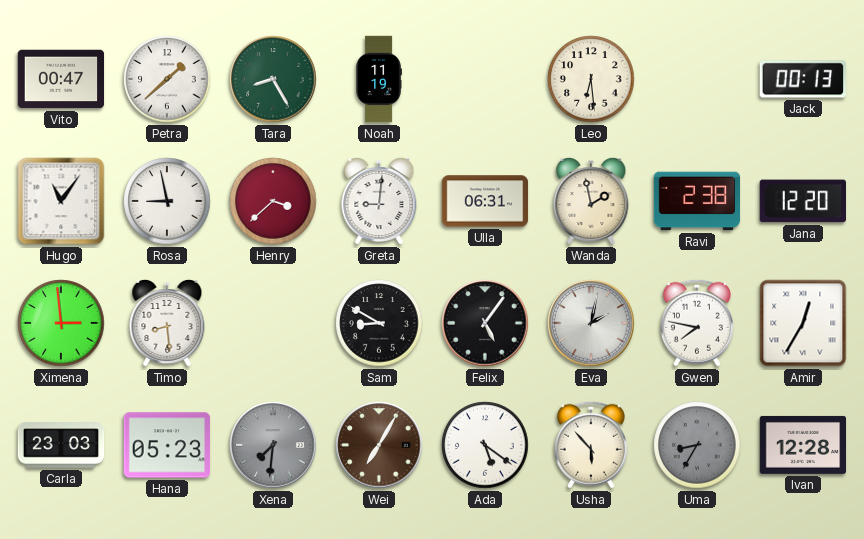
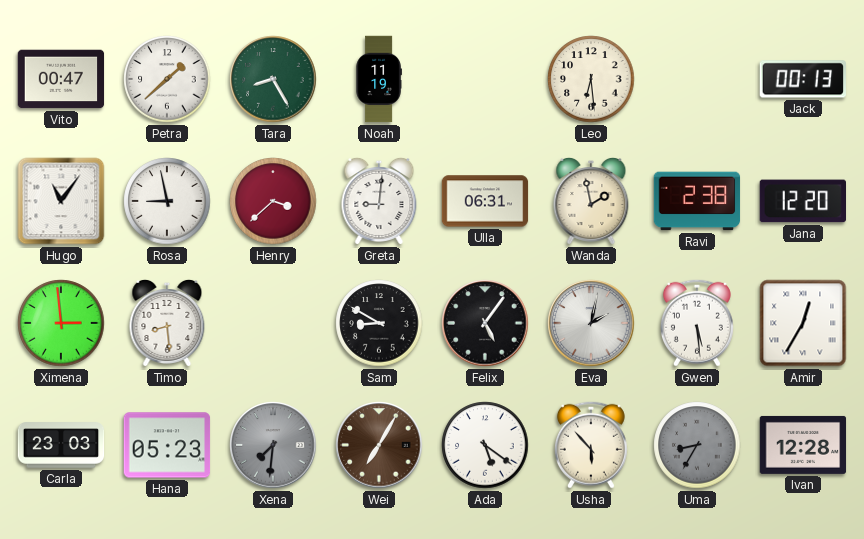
Gwen: 7:47 -> 5:29
